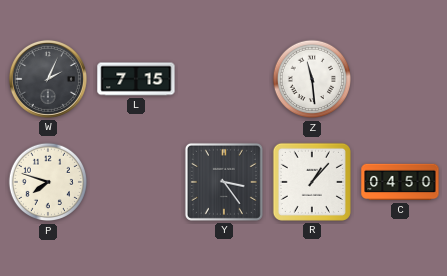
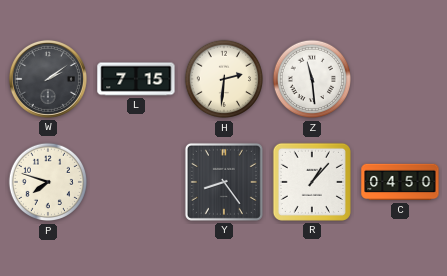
W: 2:04 -> 2:09
H: none -> 2:31
Y: 3:24 -> 8:24
